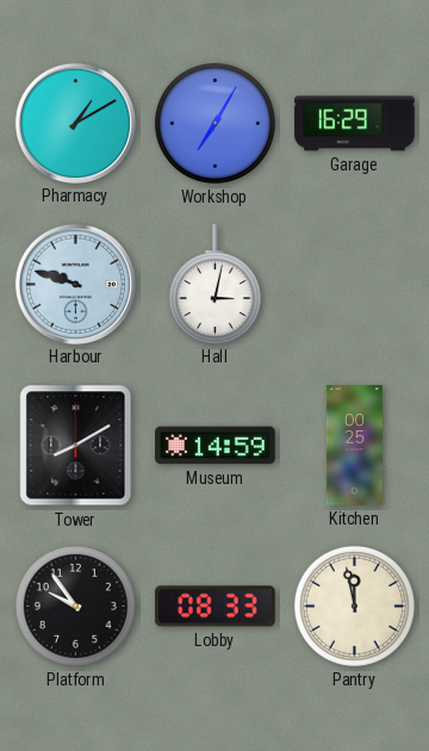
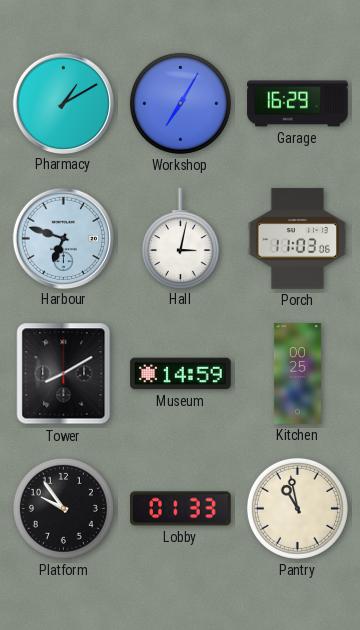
Harbour: 9:48 -> 6:48
Porch: none -> 11:03
Lobby: 08:33 -> 01:33
Pantry: 11:58 -> 10:58
